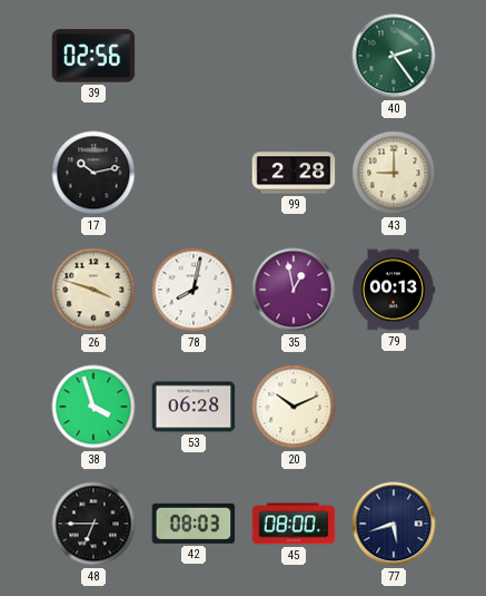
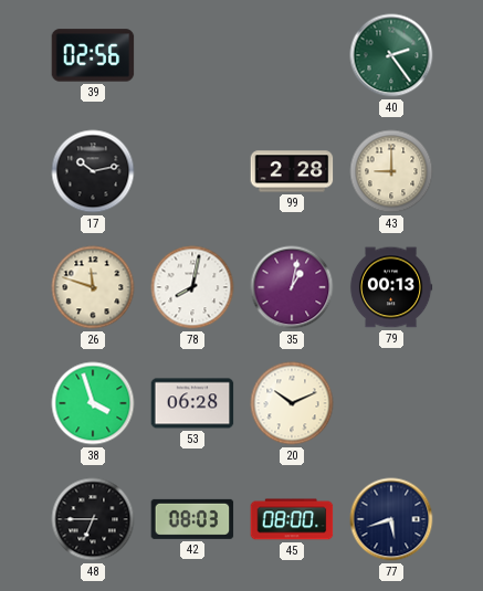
26: 3:48 -> 11:48
35: 12:58 -> 1:02
